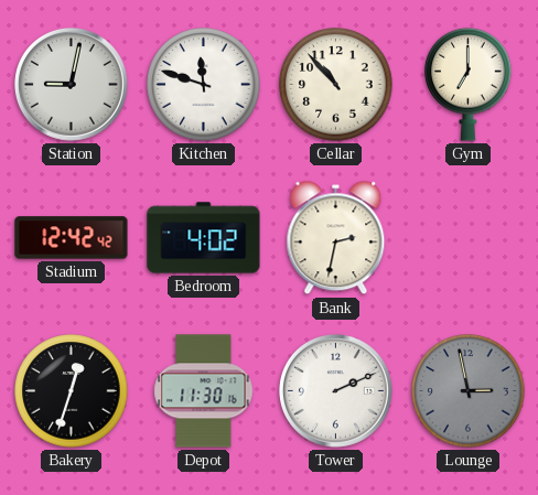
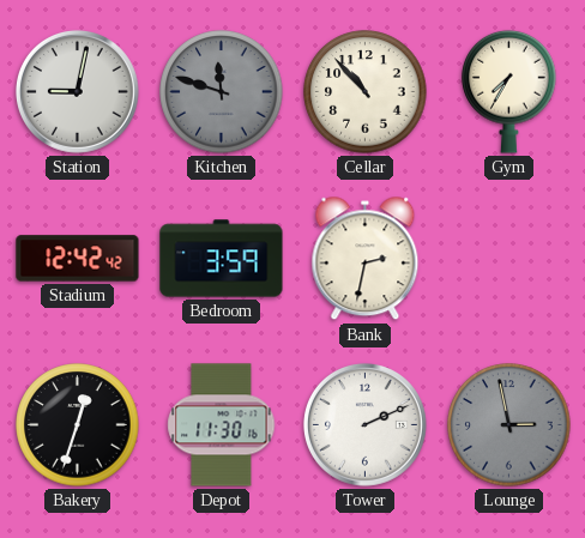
Kitchen dial: white -> grey
Gym: 7:00 -> 7:35
Bedroom: 4:02 -> 3:59
